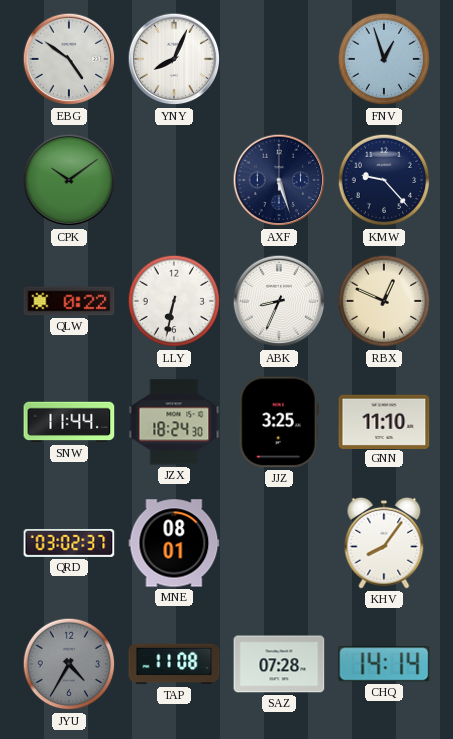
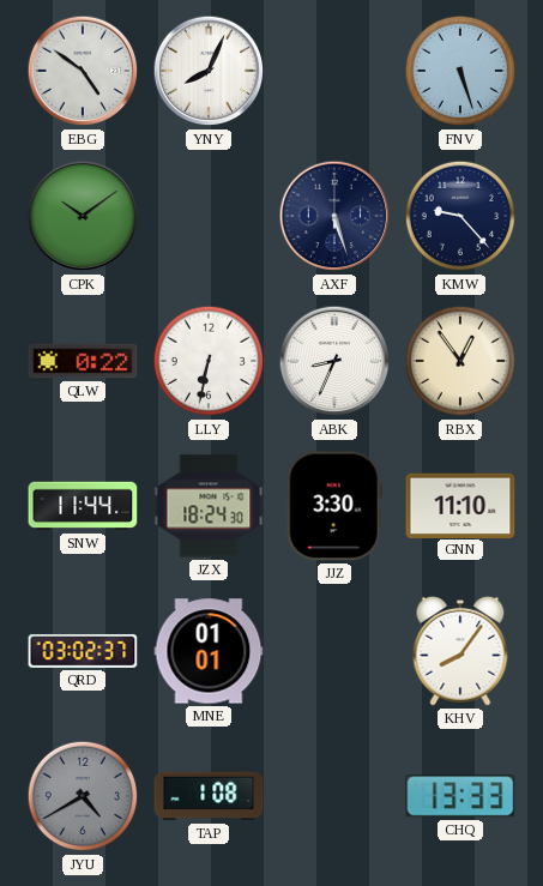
FNV: 12:57 -> 5:27
RBX: 12:49 -> 12:54
JJZ: 3:25 -> 3:30
MNE: 08:01 -> 01:01
JYU: 4:35 -> 4:40
TAP: 11:08 -> 1:08
SAZ: 07:28 -> none
CHQ: 14:14 -> 13:33
